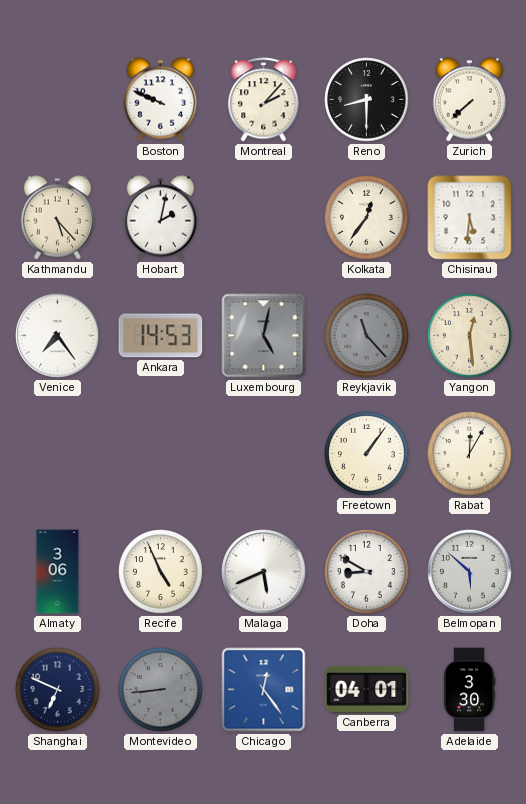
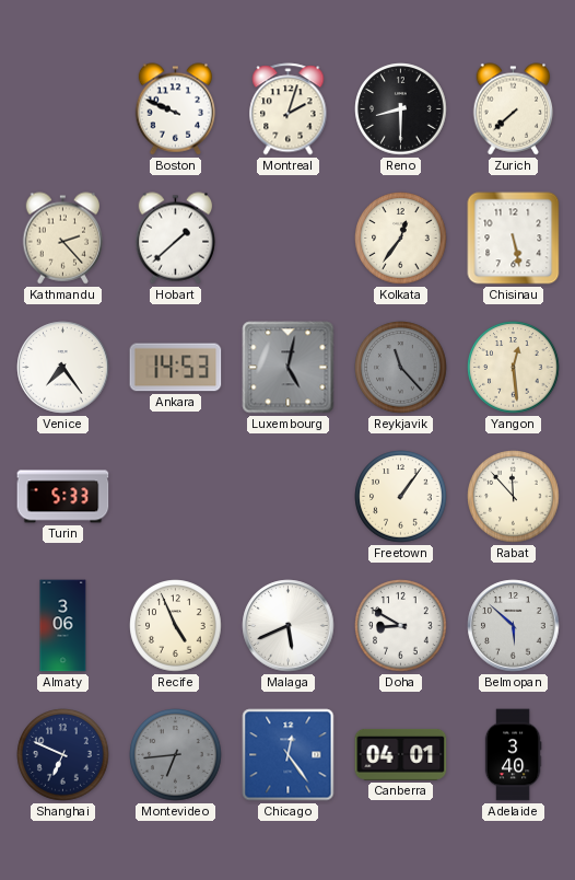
Montreal: 2:07 -> 2:03
Kathmandu: 5:23 -> 2:23
Hobart: 2:02 -> 1:38
Chisinau: 5:31 -> 5:28
Turin: none -> 5:33
Rabat: 12:05 -> 11:53
Montevideo: 8:44 -> 6:44
Adelaide: 3:30 -> 3:40
